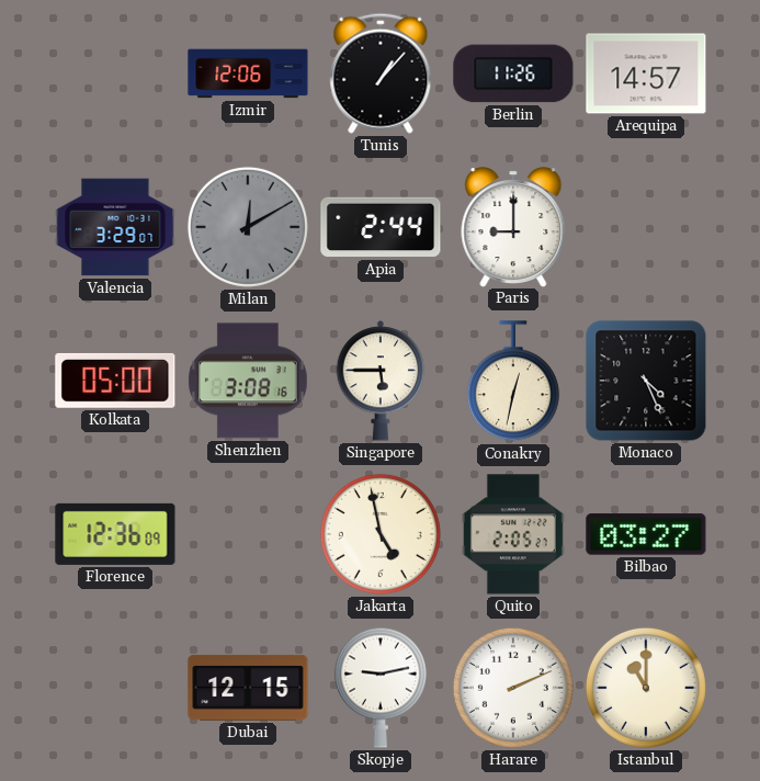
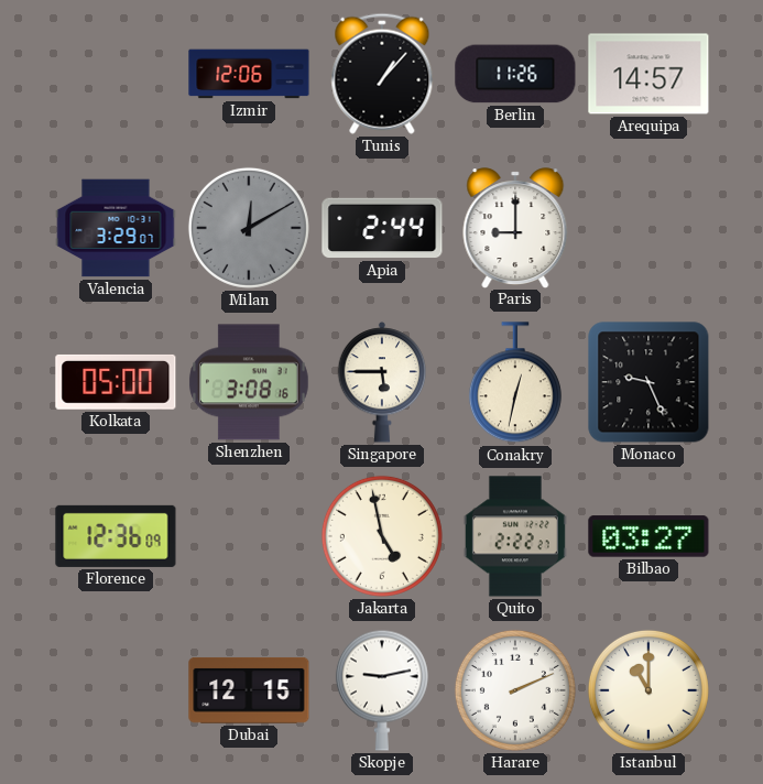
Monaco: 4:26 -> 9:26
Quito: 2:05 -> 2:22
